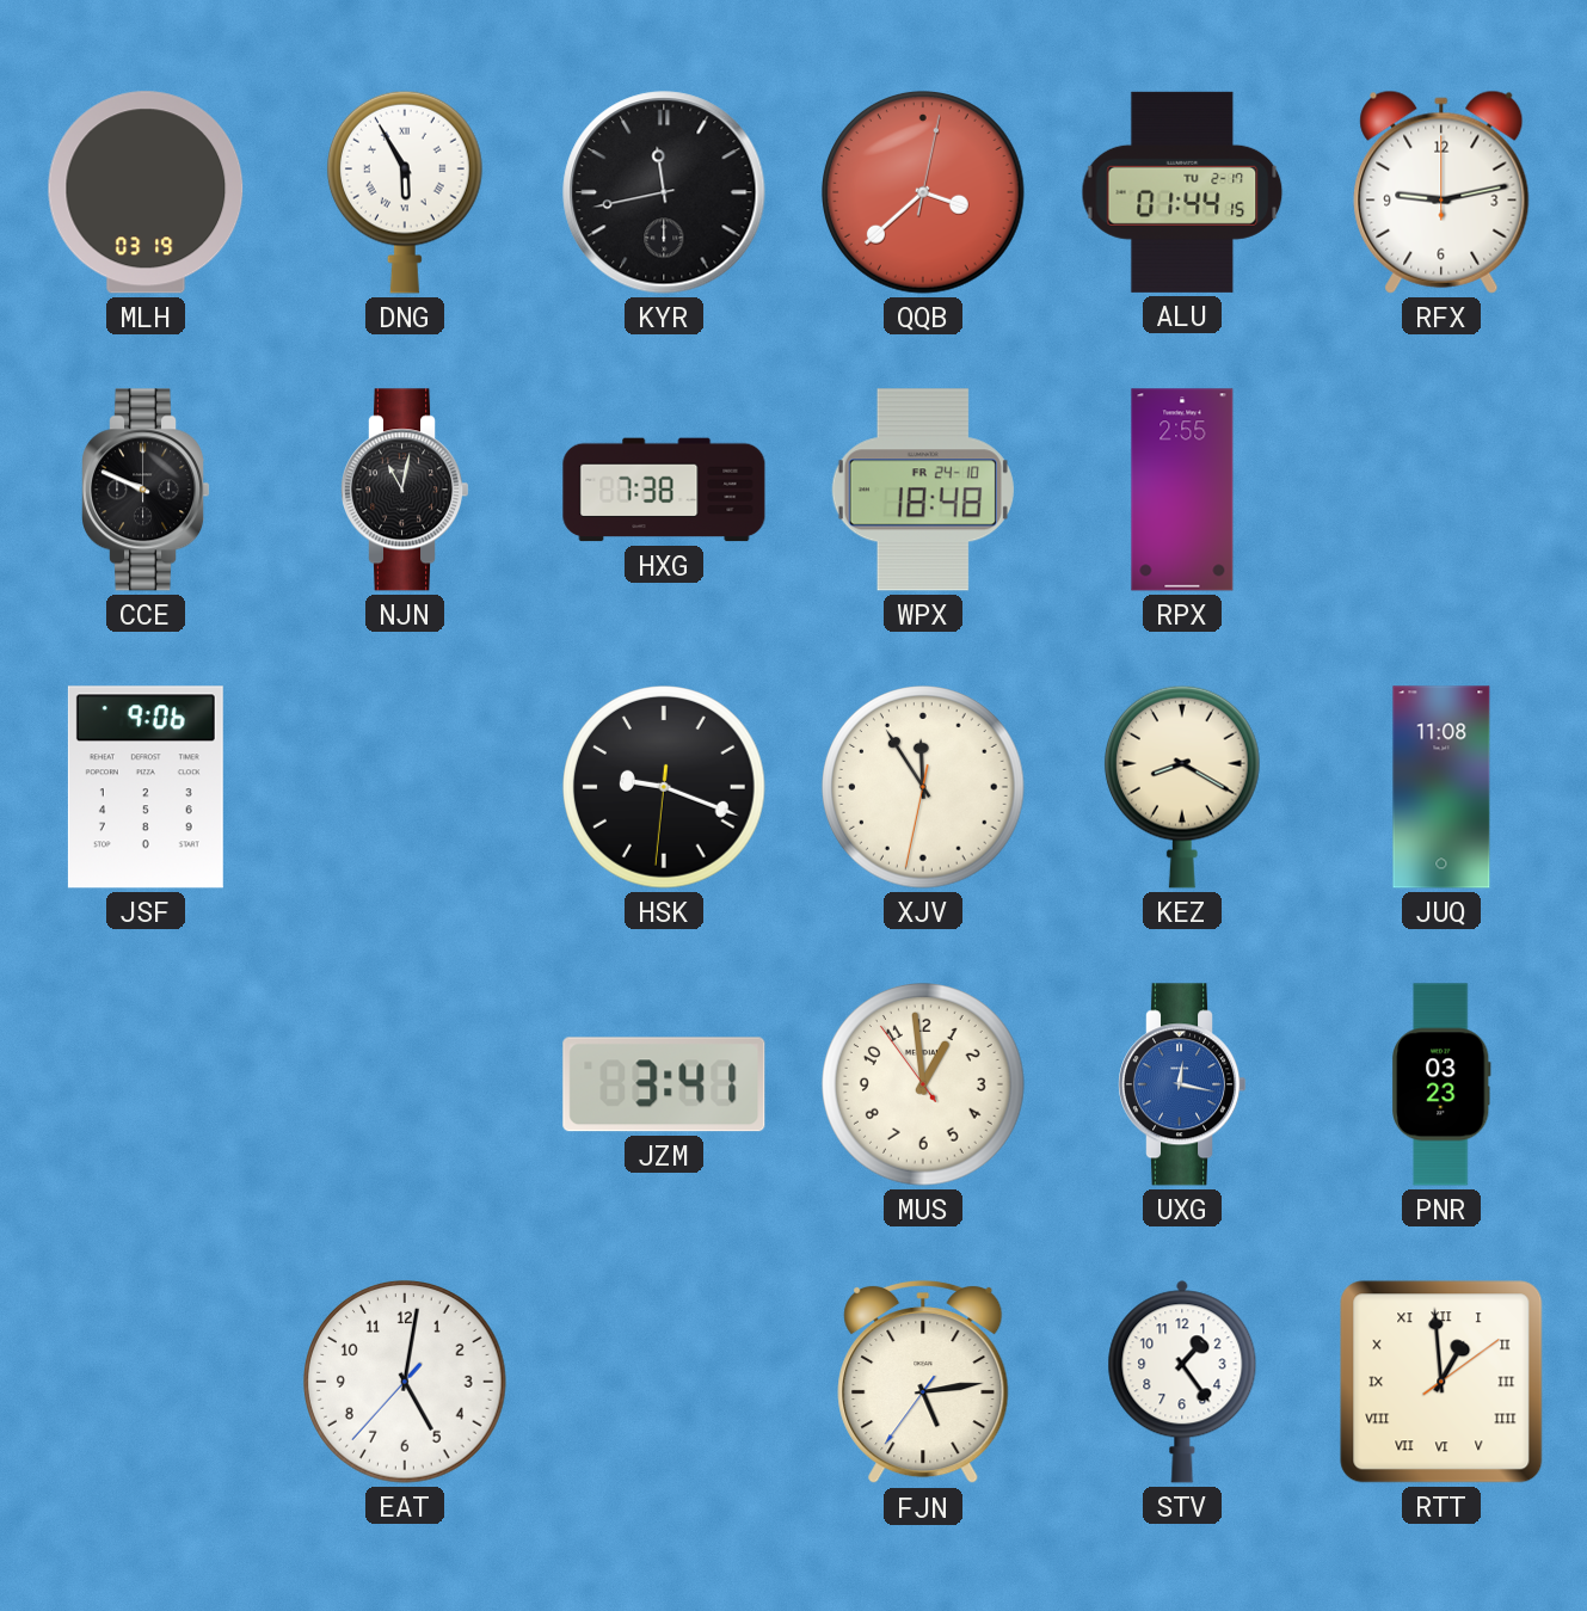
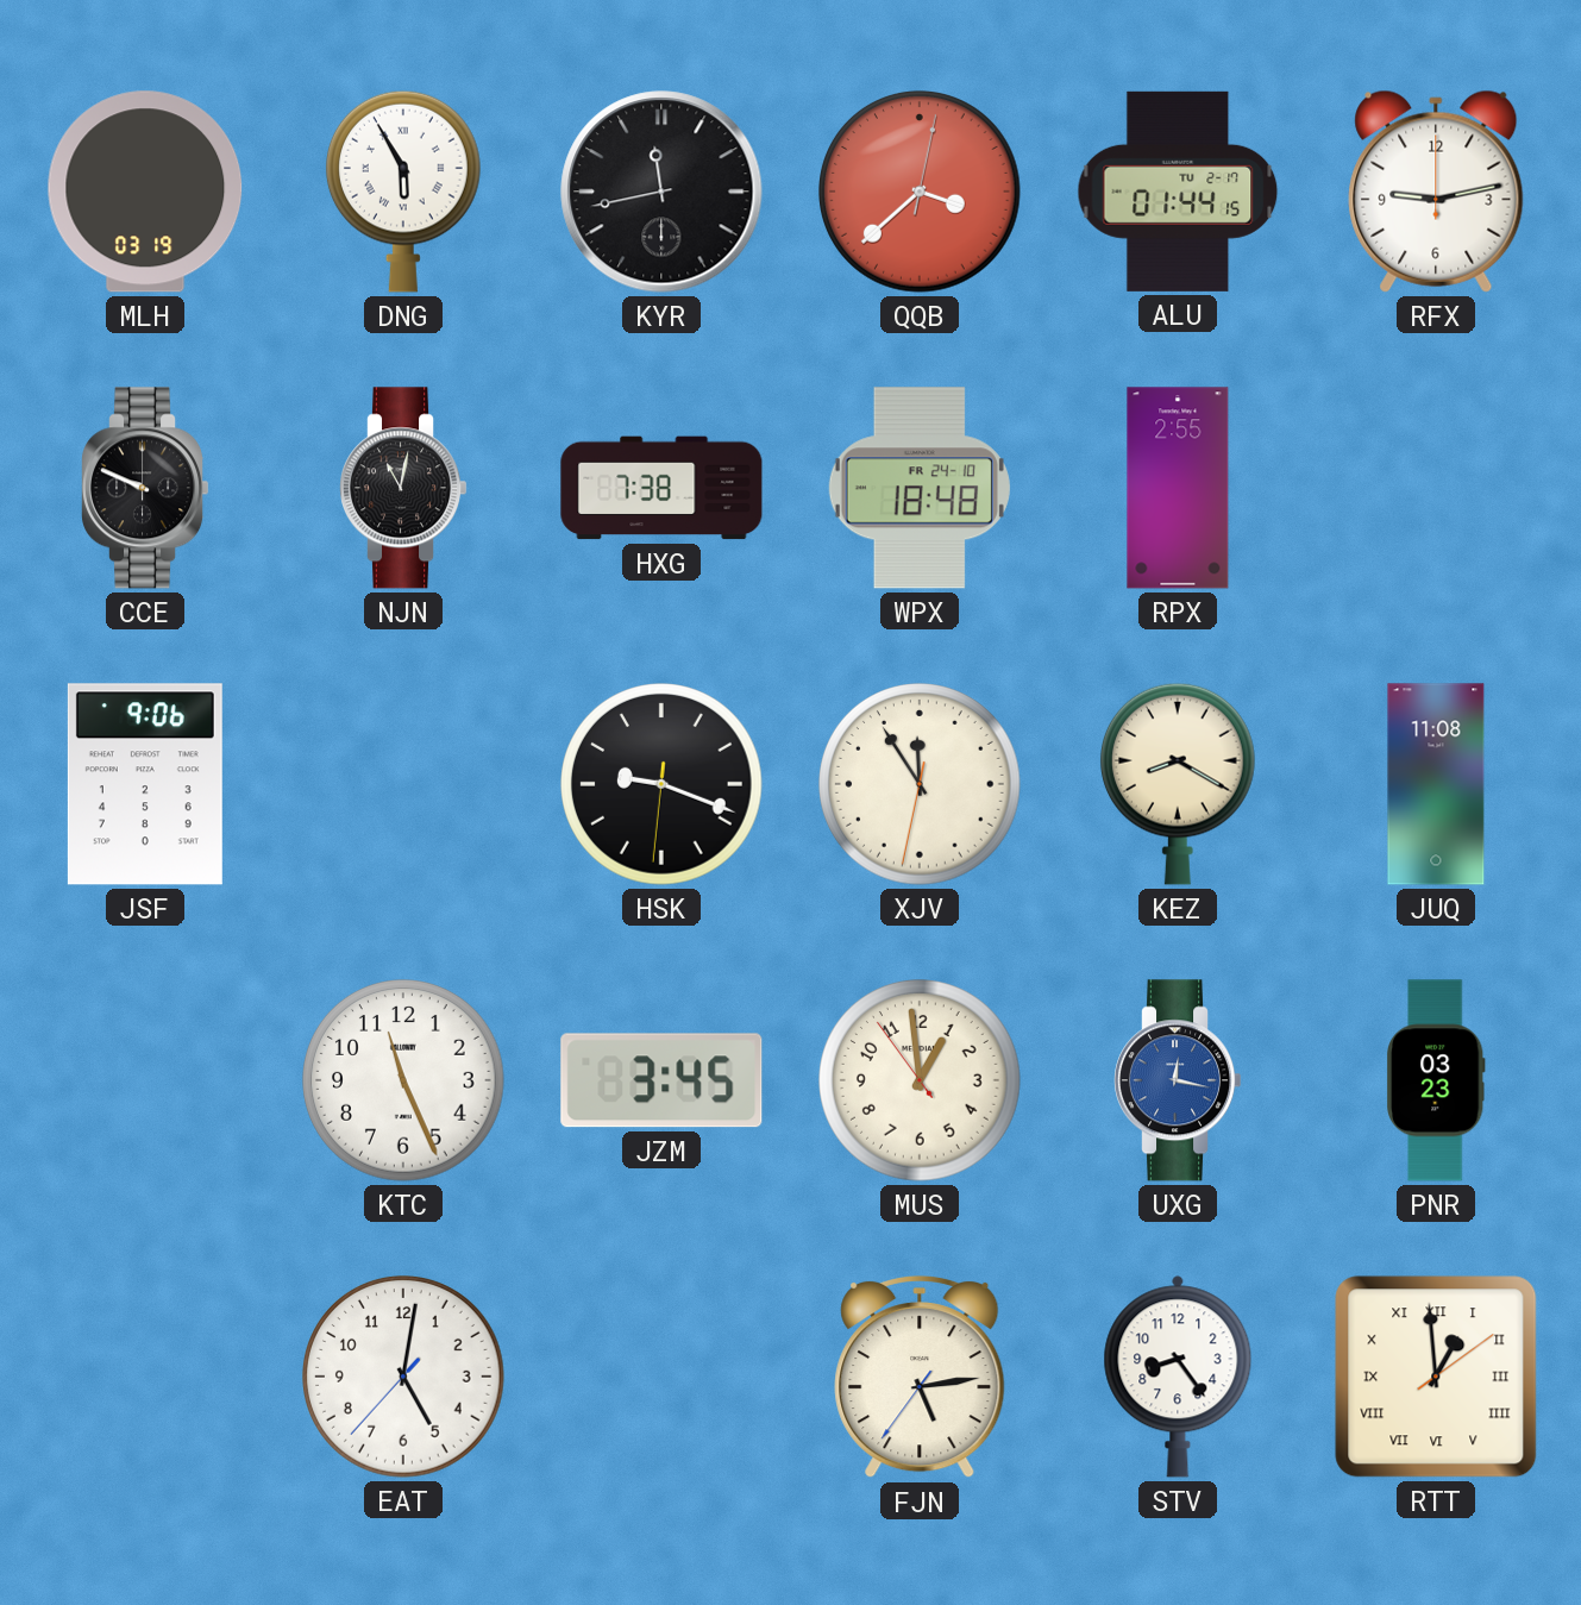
KTC: none -> 11:26
JZM: 3:41 -> 3:45
STV: 1:24 -> 8:24
